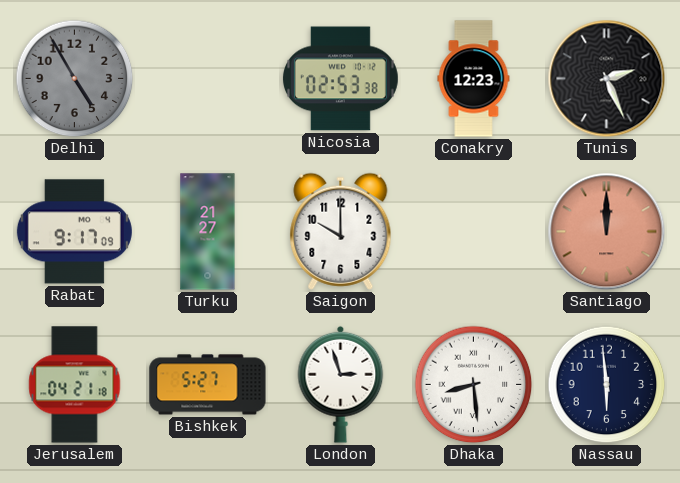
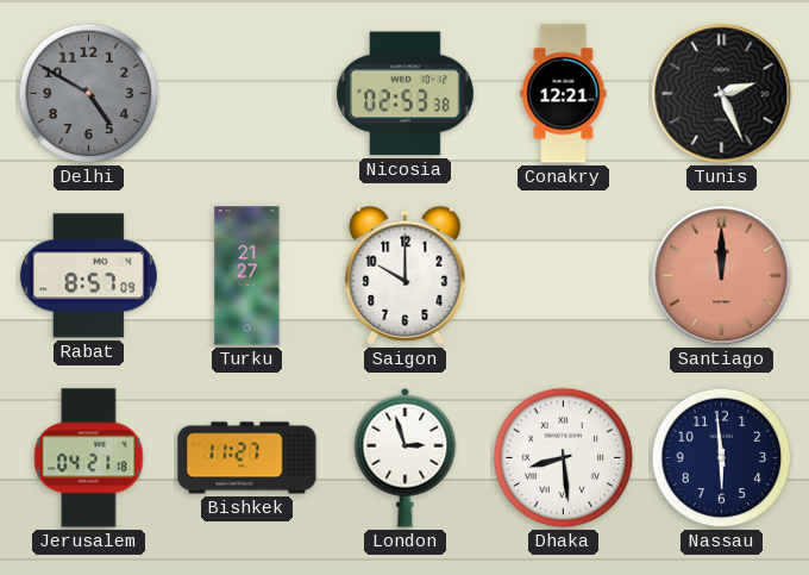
Delhi: 4:55 -> 4:50
Conakry: 12:23 -> 12:21
Rabat: 9:17 -> 8:57
Bishkek: 5:27 -> 11:27
